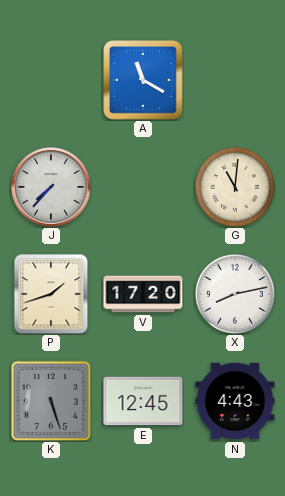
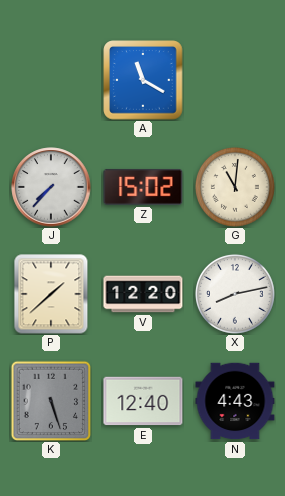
Z: none -> 15:02
P: 1:42 -> 1:38
V: 17:20 -> 12:20
E: 12:45 -> 12:40
